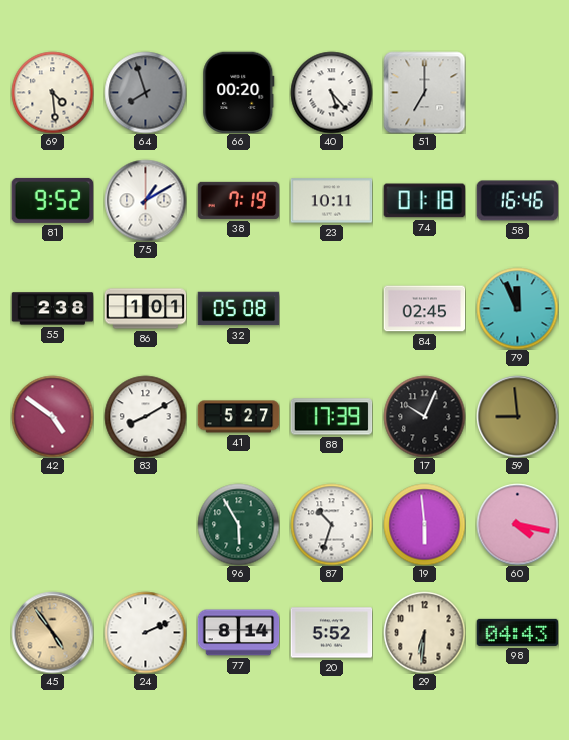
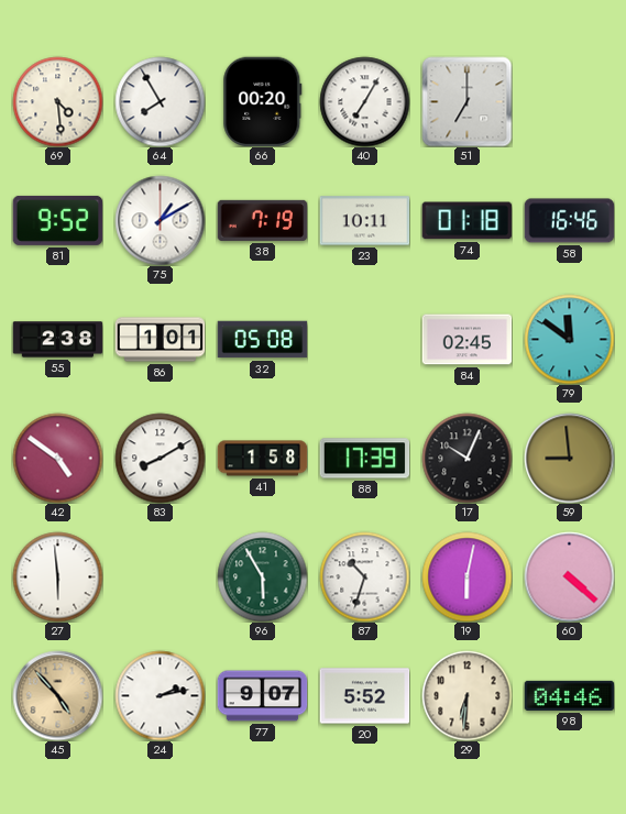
64: 7:57 -> 7:55
64 dial: grey -> white
40: 5:23 -> 7:05
79: 11:56 -> 11:51
41: 5:27 -> 1:58
27: none -> 5:59
19: 5:59 -> 6:02
60: 4:17 -> 4:22
45: 4:54 -> 4:53
24: 2:11 -> 2:13
77: 8:14 -> 9:07
98: 04:43 -> 04:46
